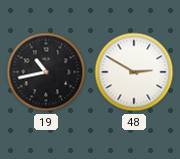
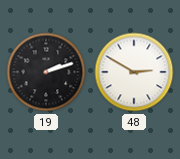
19: 10:43 -> 2:12
